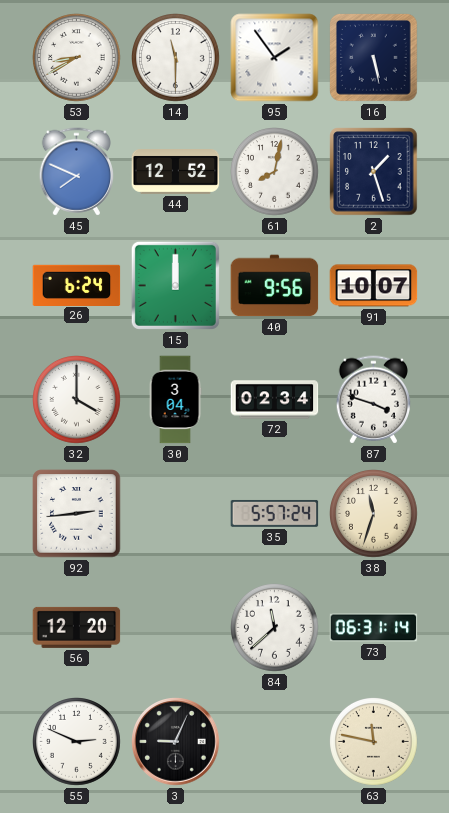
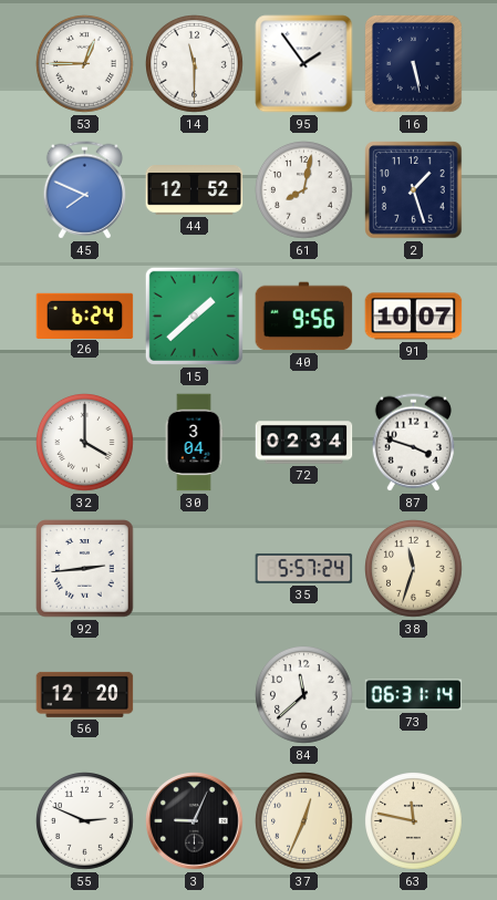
53: 8:40 -> 12:45
15: 12:00 -> 1:38
37: none -> 12:34
